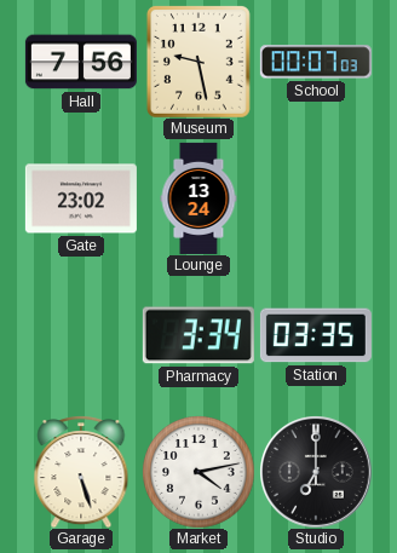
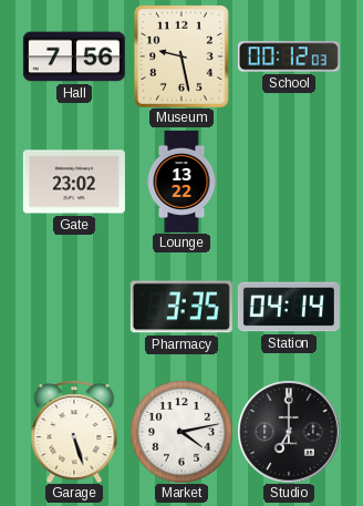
School: 00:07 -> 00:12
Lounge: 13:24 -> 13:22
Pharmacy: 3:34 -> 3:35
Station: 03:35 -> 04:14
